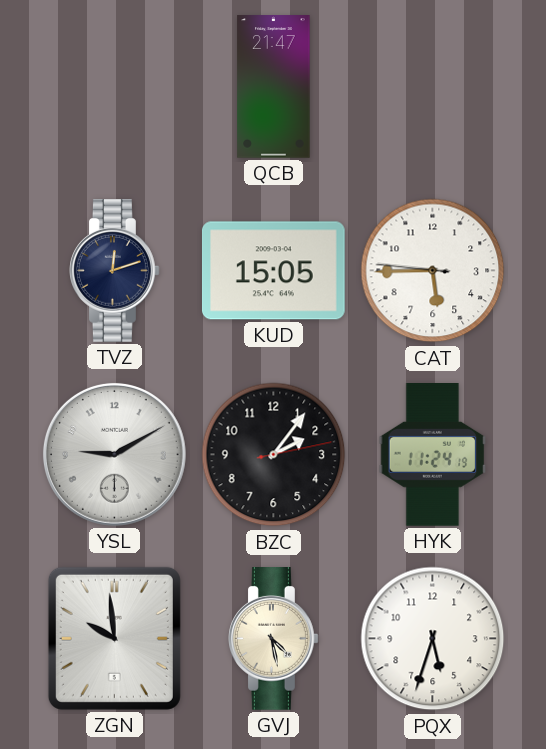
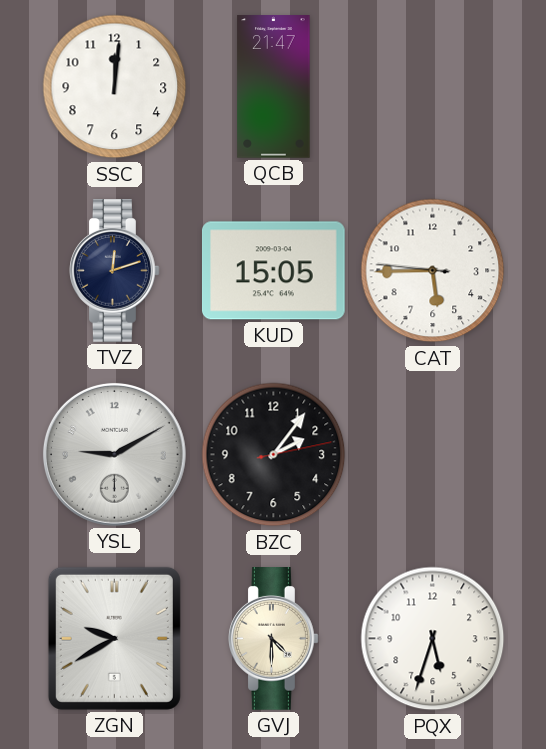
SSC: none -> 12:01
HYK: 11:24 -> none
ZGN: 9:59 -> 9:40
GVJ: 4:28 -> 4:30
